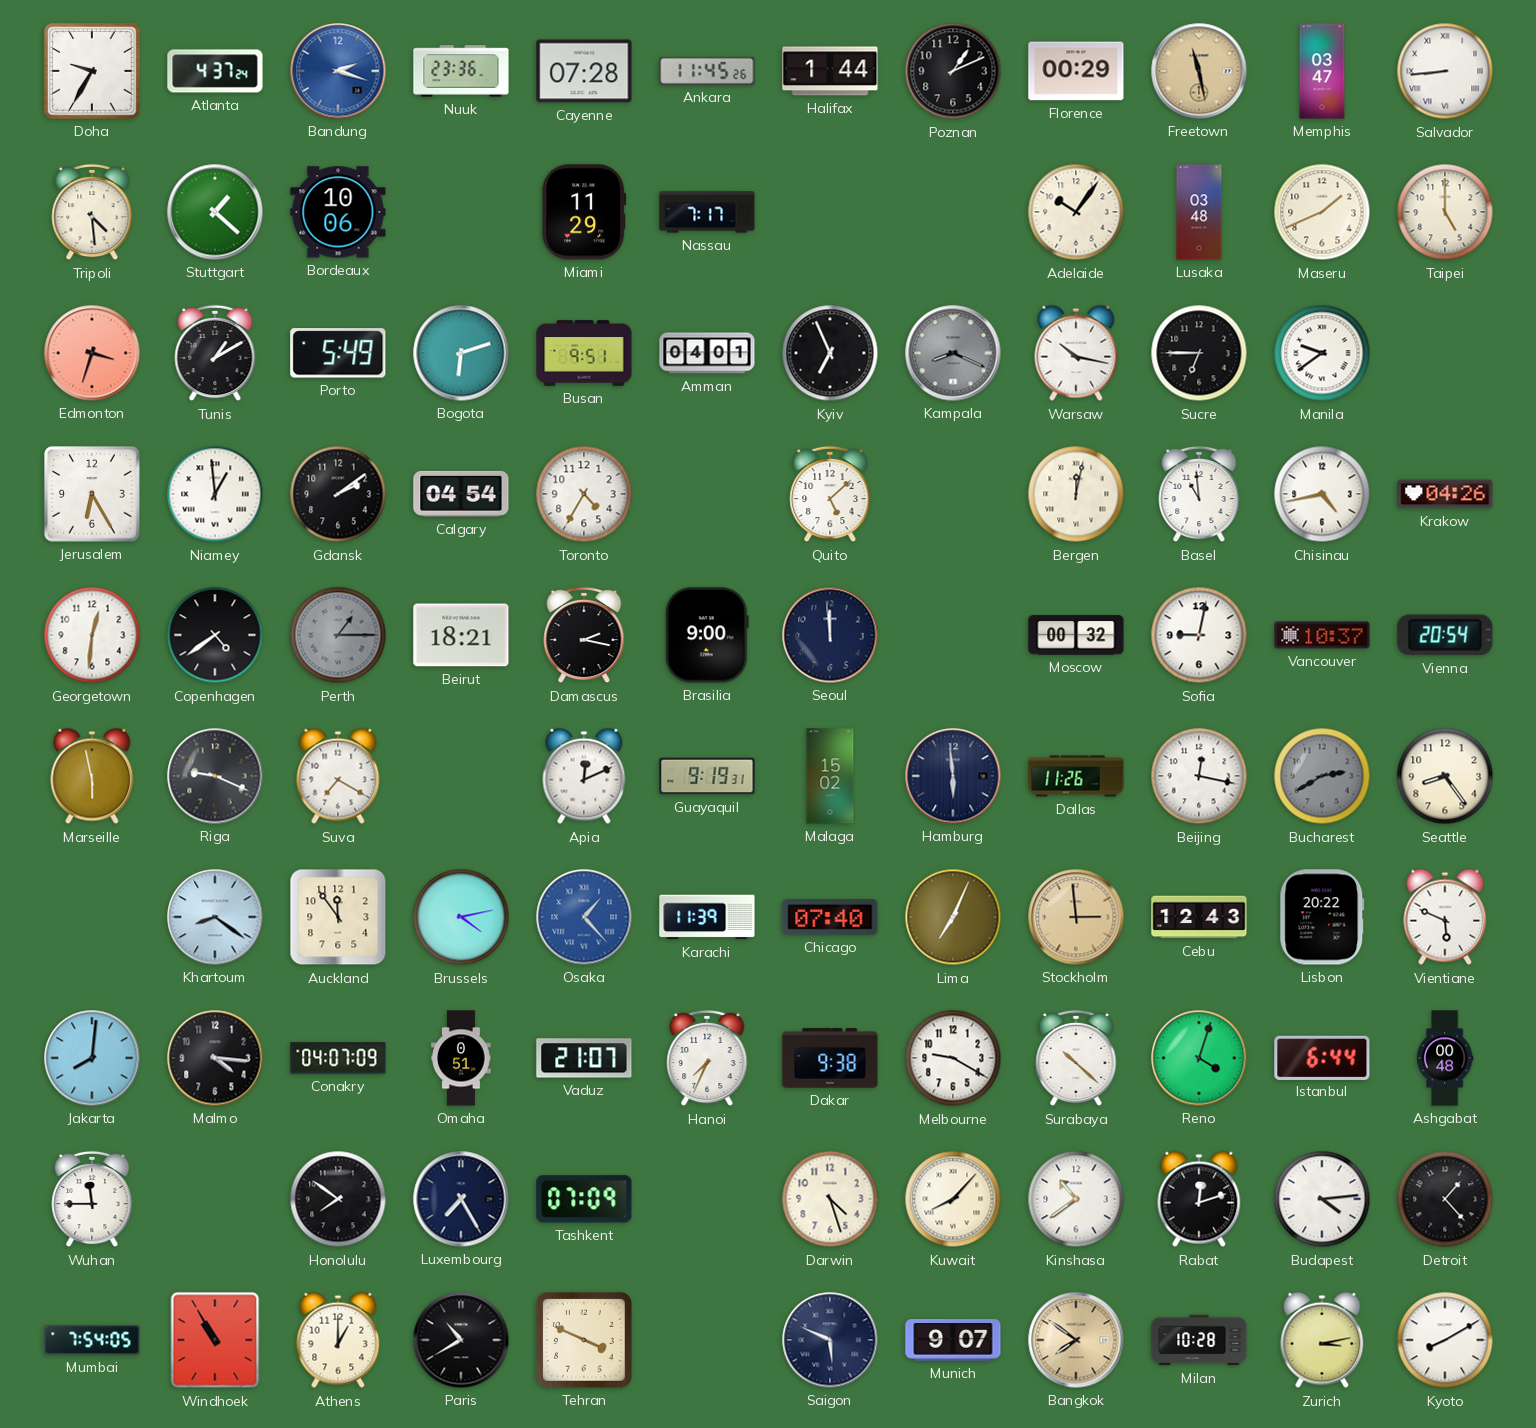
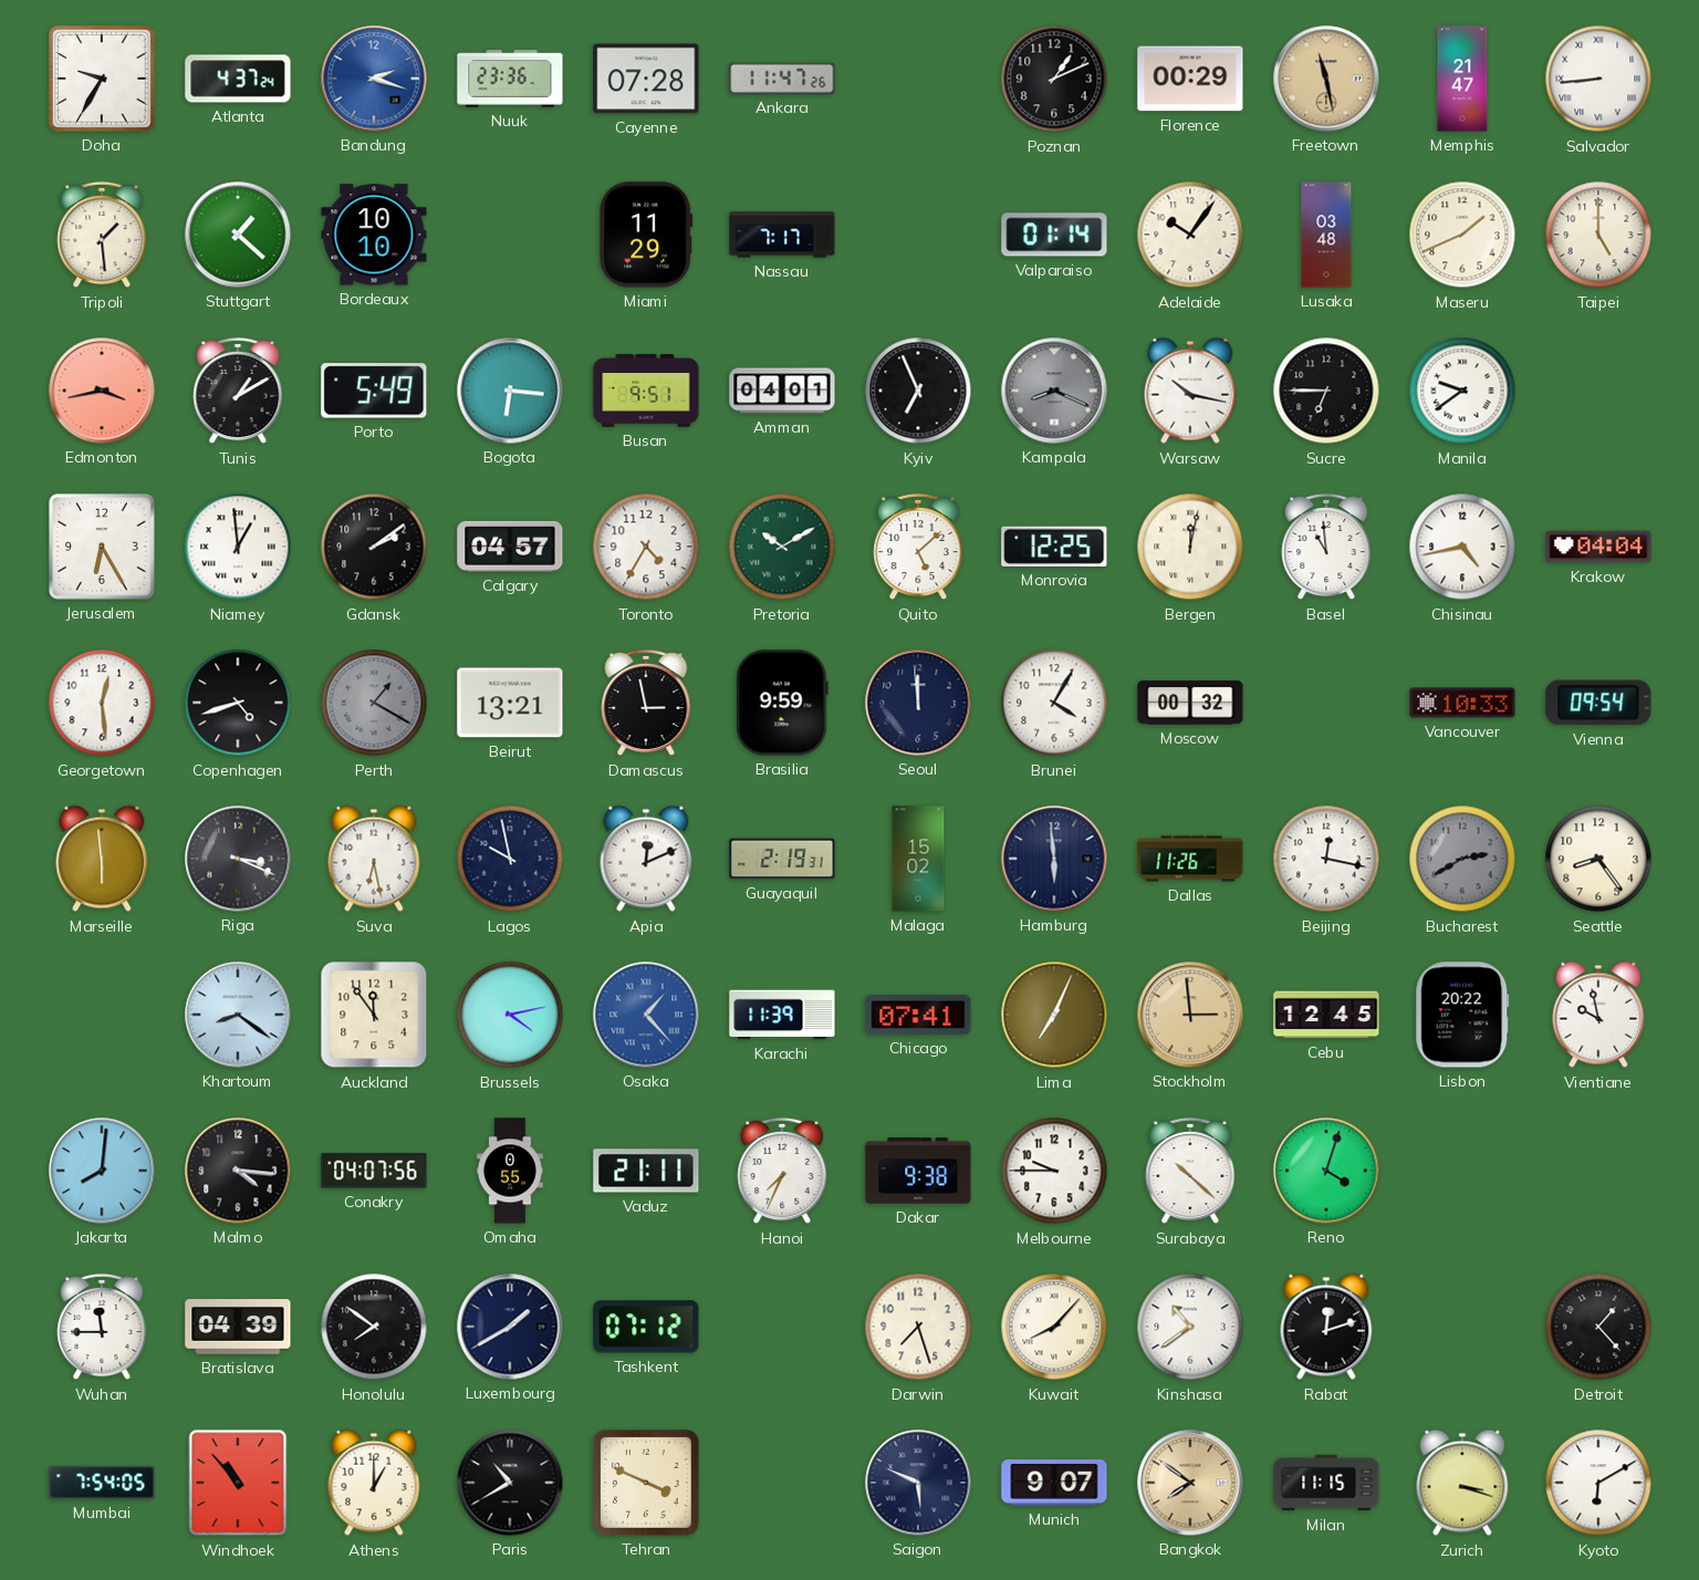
Ankara: 11:45 -> 11:47
Halifax: 1:44 -> none
Memphis: 03:47 -> 21:47
Tripoli: 4:29 -> 1:29
Bordeaux: 10:06 -> 10:10
Valparaiso: none -> 01:14
Edmonton: 3:33 -> 3:43
Bogota: 6:12 -> 6:16
Calgary: 04:54 -> 04:57
Pretoria: none -> 10:10
Monrovia: none -> 12:25
Krakow: 04:26 -> 04:04
Georgetown: 12:31 -> 12:29
Copenhagen: 4:39 -> 4:42
Perth: 1:15 -> 1:20
Beirut: 18:21 -> 13:21
Damascus: 2:17 -> 2:58
Brasilia: 9:00 -> 9:59
Brunei: none -> 4:05
Sofia: 9:02 -> none
Vancouver: 10:37 -> 10:33
Vienna: 20:54 -> 09:54
Marseille: 5:58 -> 5:59
Riga: 9:19 -> 3:19
Suva: 7:20 -> 6:28
Lagos: none -> 9:58
Guayaquil: 9:19 -> 2:19
Chicago: 07:40 -> 07:41
Cebu: 12:43 -> 12:45
Vientiane: 5:49 -> 9:58
Conakry: 04:07:09 -> 04:07:56
Omaha: 0:51 -> 0:55
Vaduz: 21:07 -> 21:11
Melbourne: 9:20 -> 9:45
Istanbul: 6:44 -> none
Ashgabat: 00:48 -> none
Bratislava: none -> 04:39
Luxembourg: 7:25 -> 1:40
Tashkent: 07:09 -> 07:12
Darwin: 4:27 -> 7:27
Budapest: 4:14 -> none
Windhoek: 10:55 -> 10:53
Milan: 10:28 -> 11:15
Zurich: 3:13 -> 3:18
Kyoto: 8:10 -> 6:10
